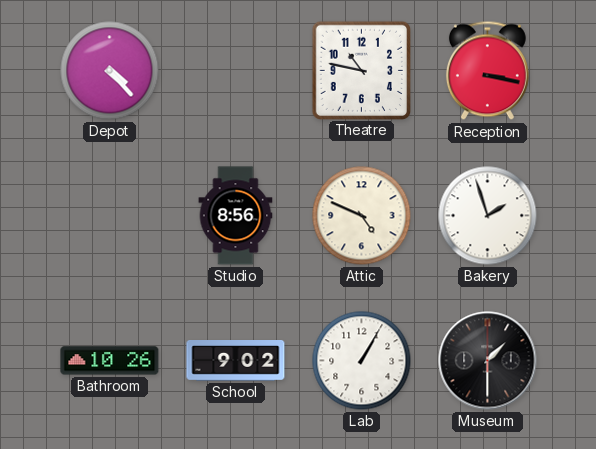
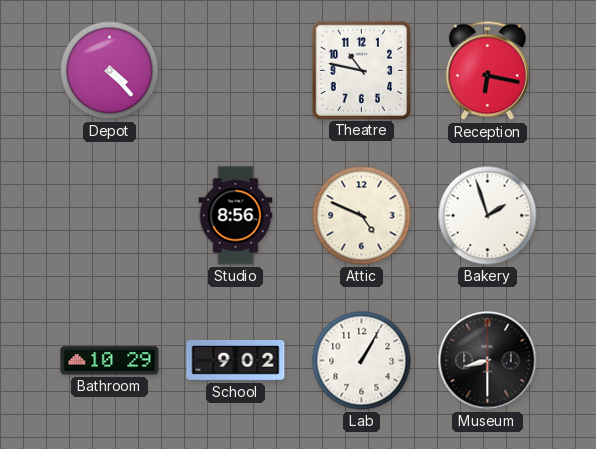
Reception: 3:17 -> 6:17
Bathroom: 10:26 -> 10:29
Museum: 1:30 -> 8:30
